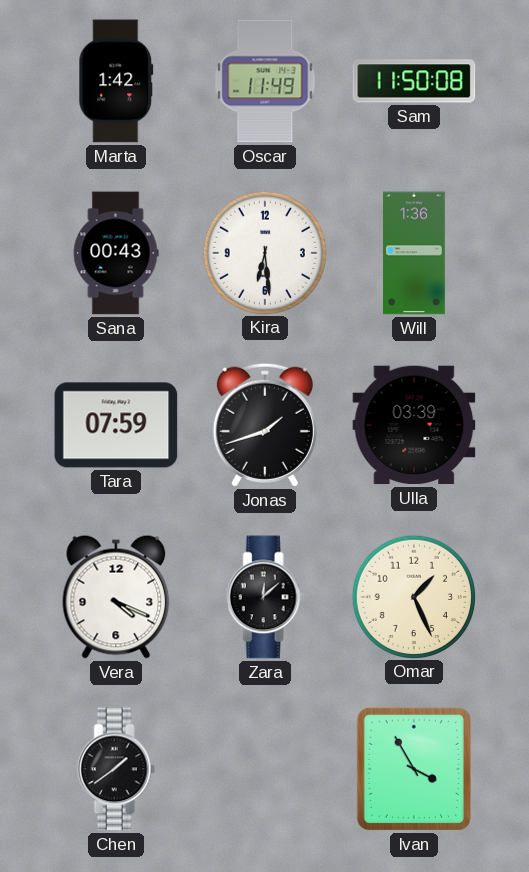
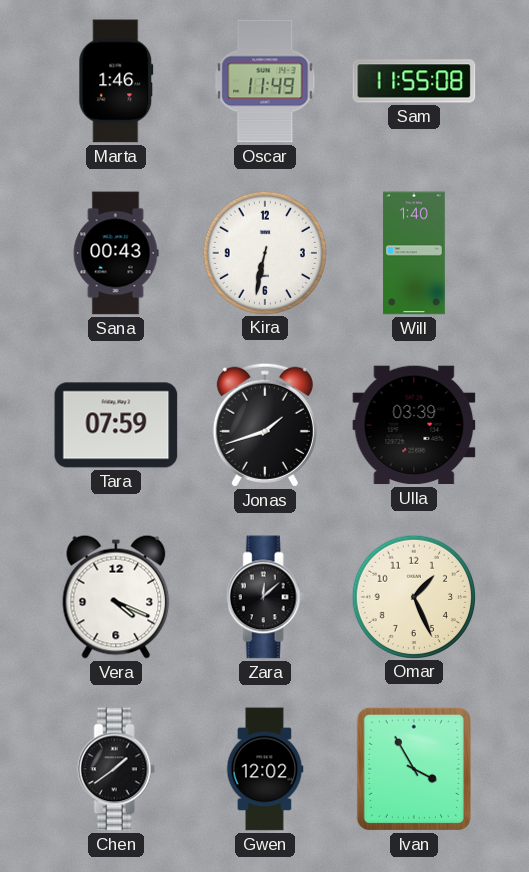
Marta: 1:42 -> 1:46
Sam: 11:50 -> 11:55
Kira: 6:29 -> 6:32
Will: 1:36 -> 1:40
Gwen: none -> 12:02
